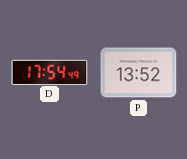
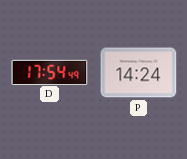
P: 13:52 -> 14:24
